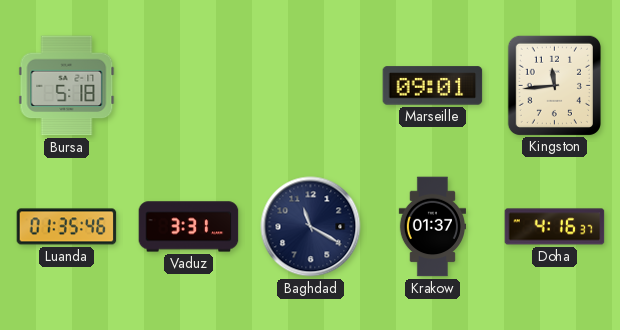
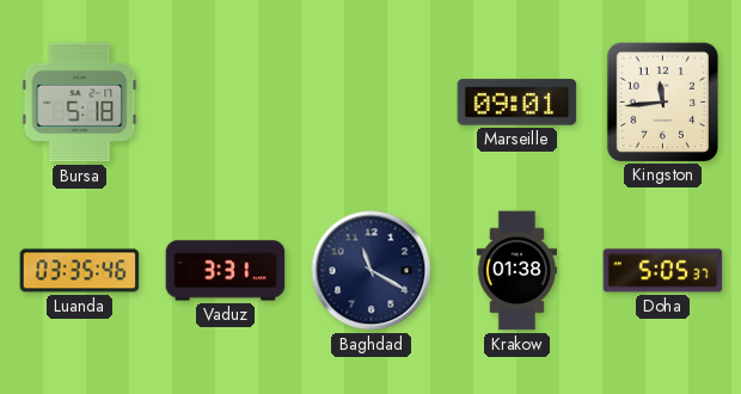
Luanda: 01:35 -> 03:35
Krakow: 01:37 -> 01:38
Doha: 4:16 -> 5:05
